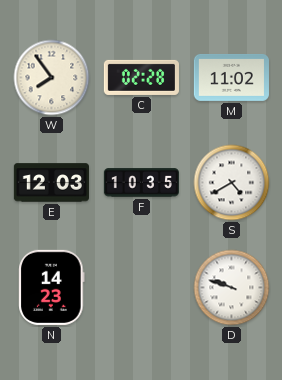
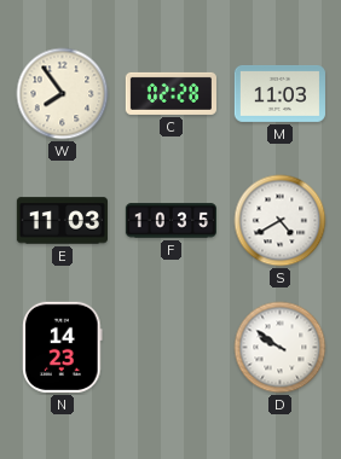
M: 11:02 -> 11:03
E: 12:03 -> 11:03
D: 9:48 -> 9:51
